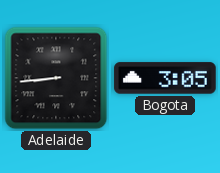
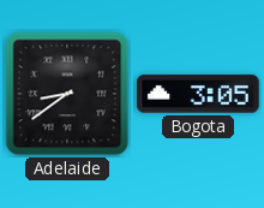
Adelaide: 8:44 -> 8:39
